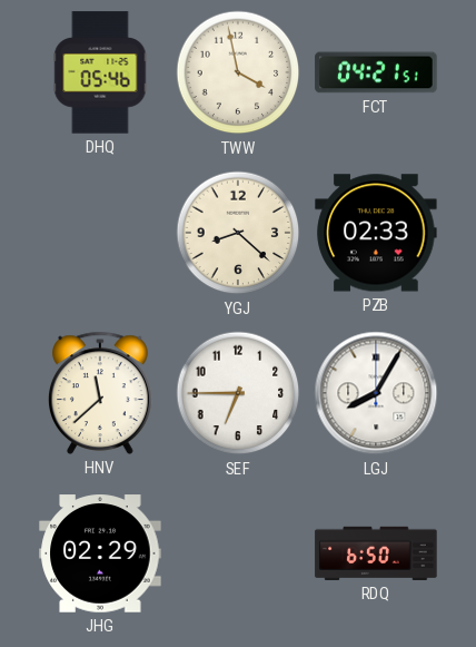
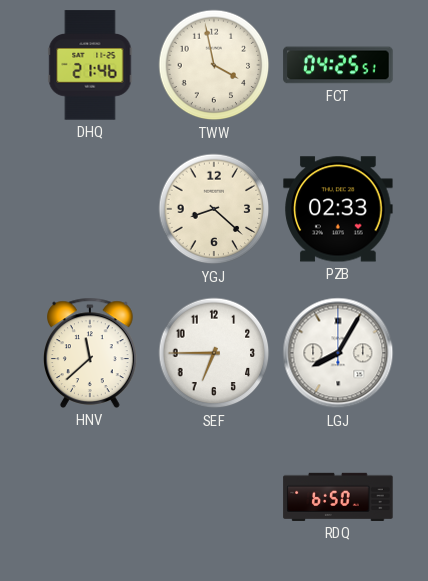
DHQ: 05:46 -> 21:46
FCT: 04:21 -> 04:25
JHG: 02:29 -> none
